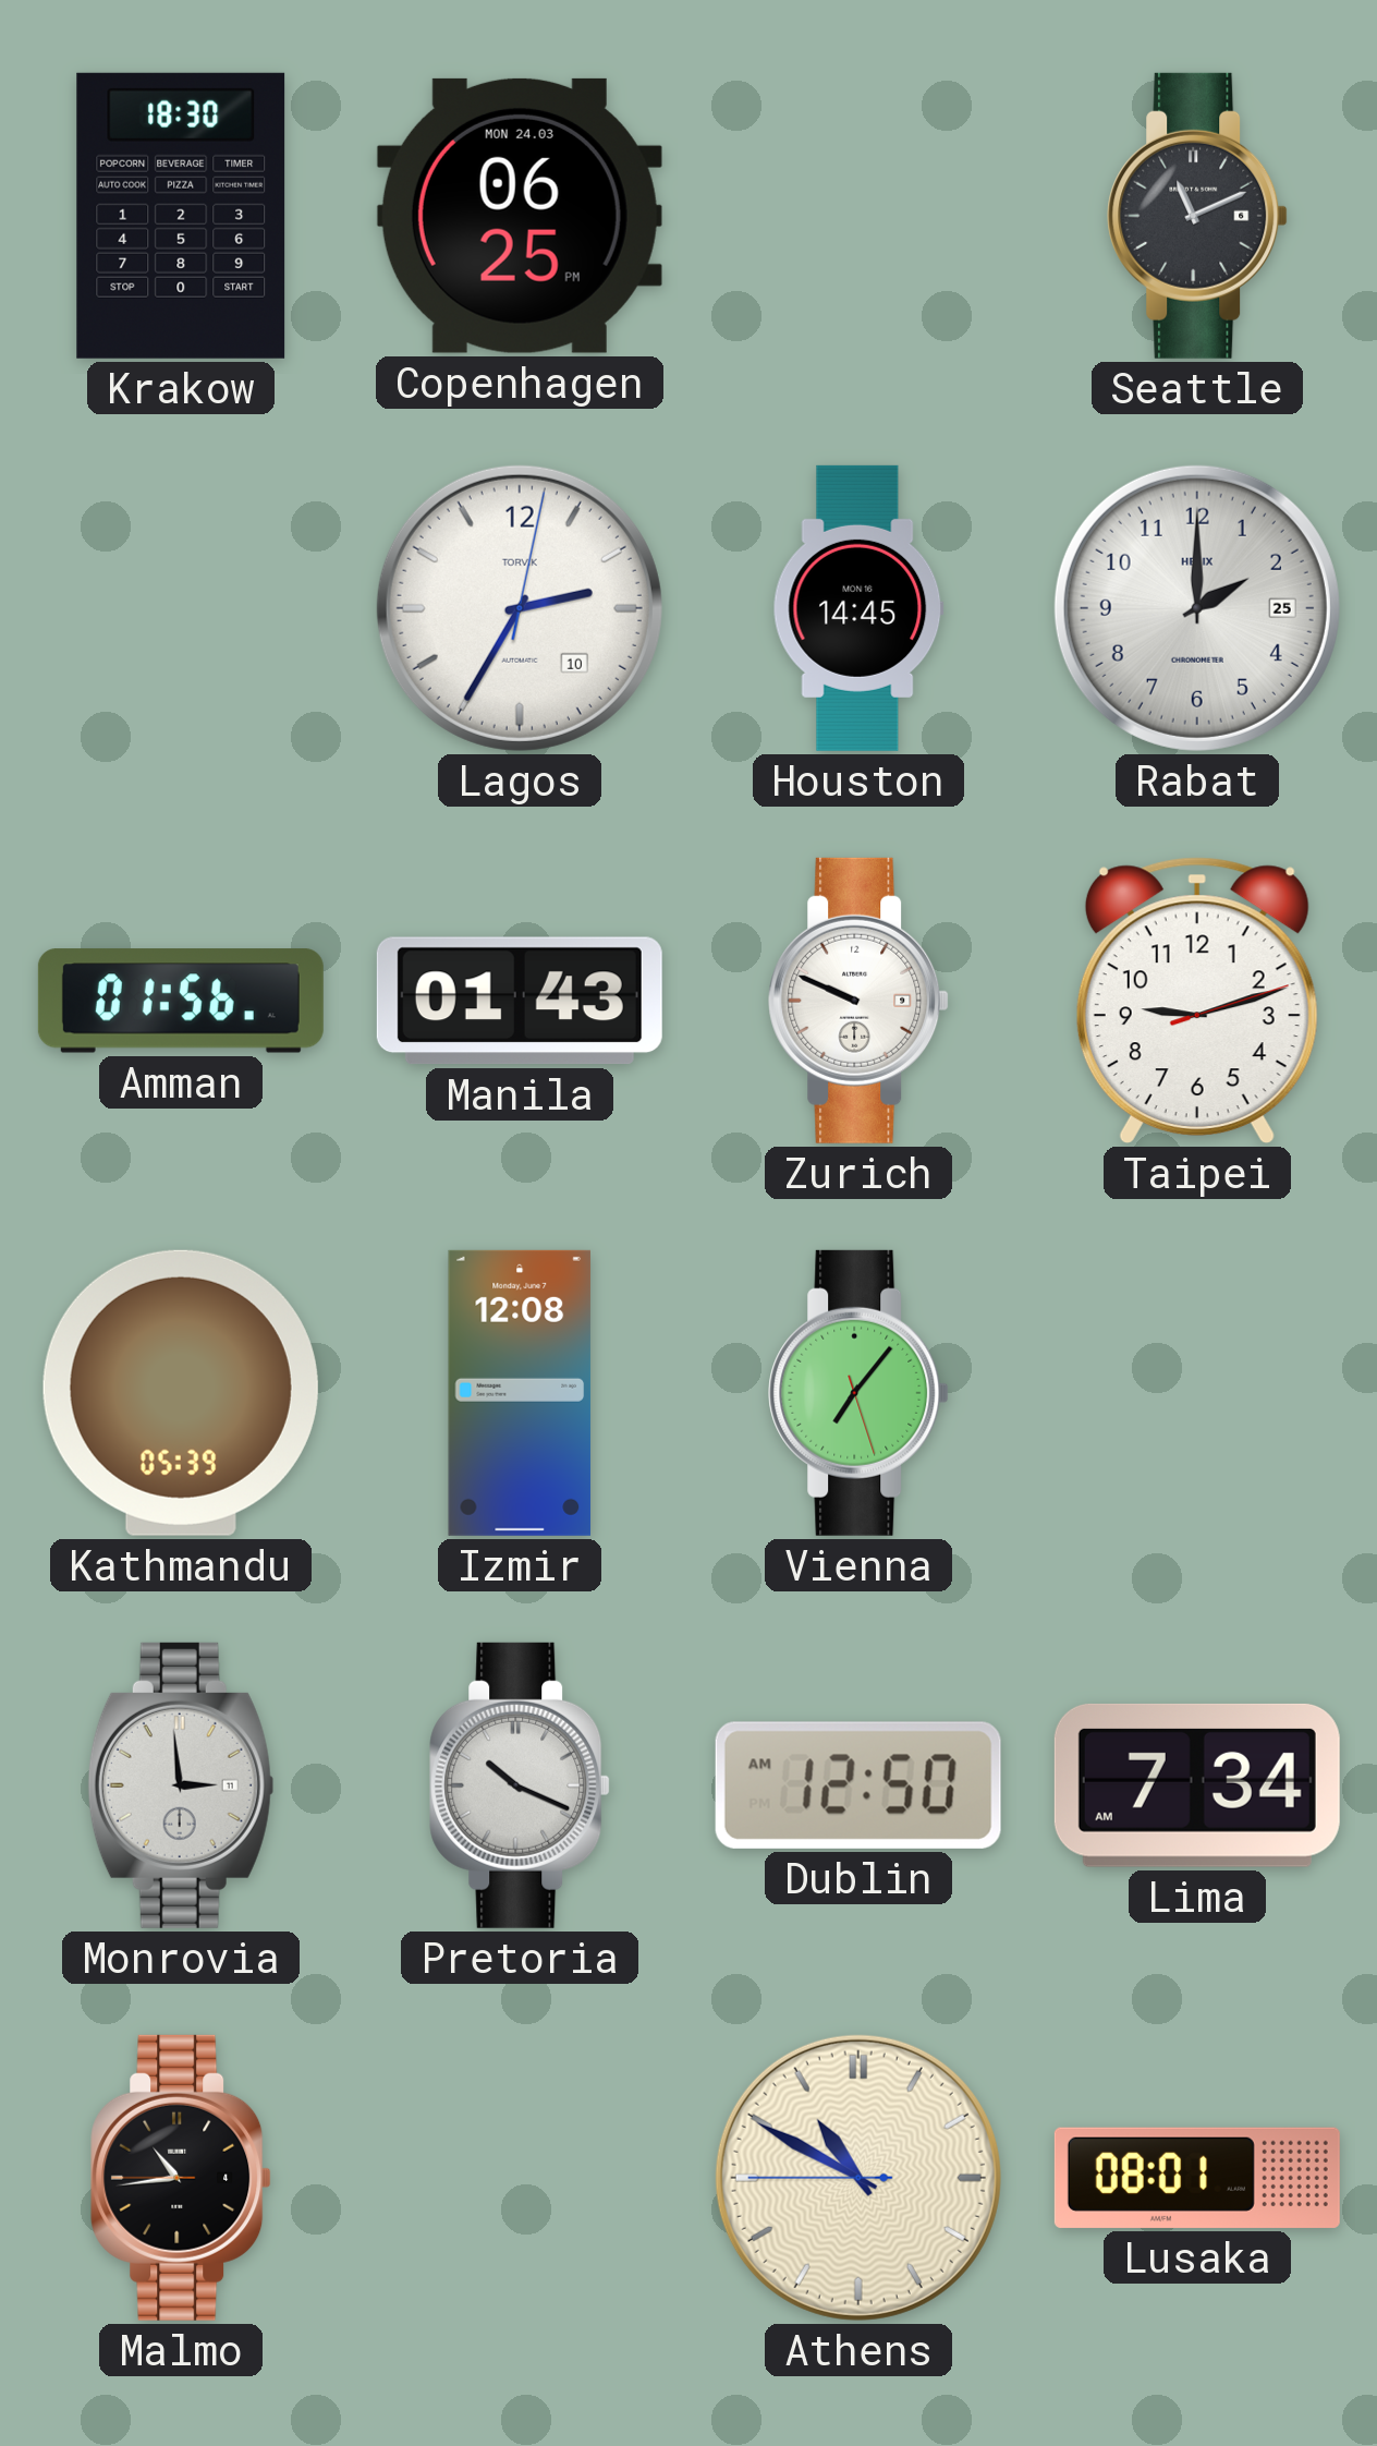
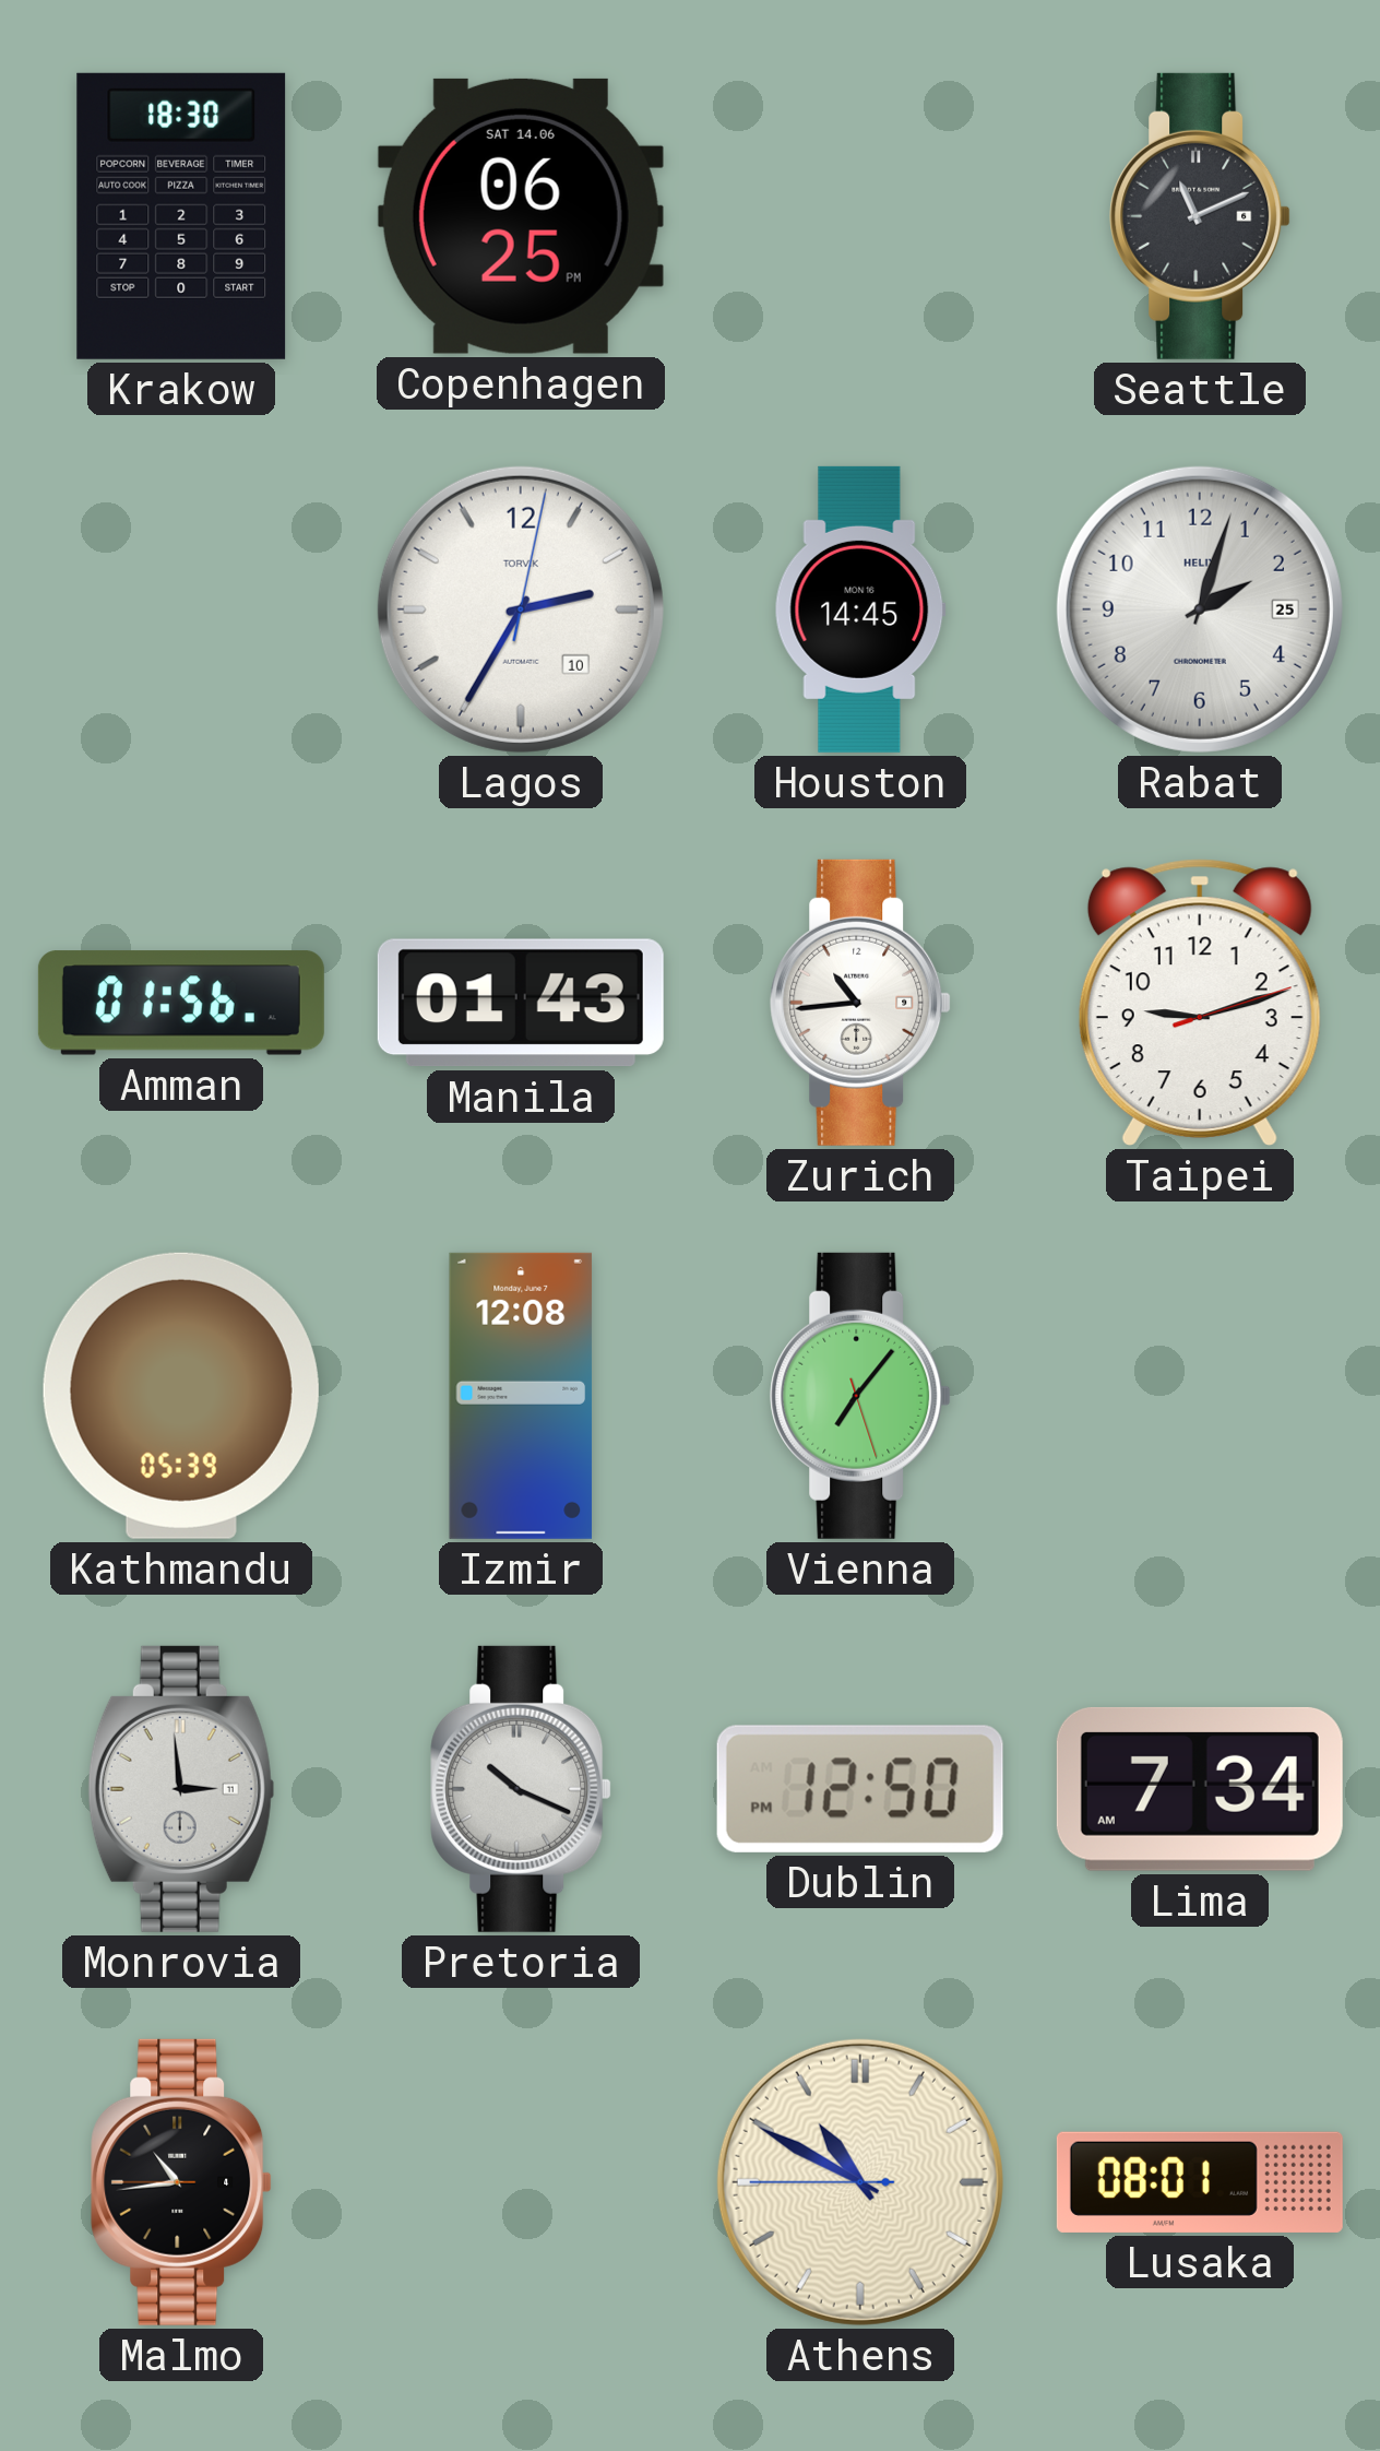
Copenhagen date: MON 24.03 -> SAT 14.06
Rabat: 2:00 -> 2:03
Zurich: 9:49 -> 10:44
Dublin: 12:50 AM -> 12:50 PM
